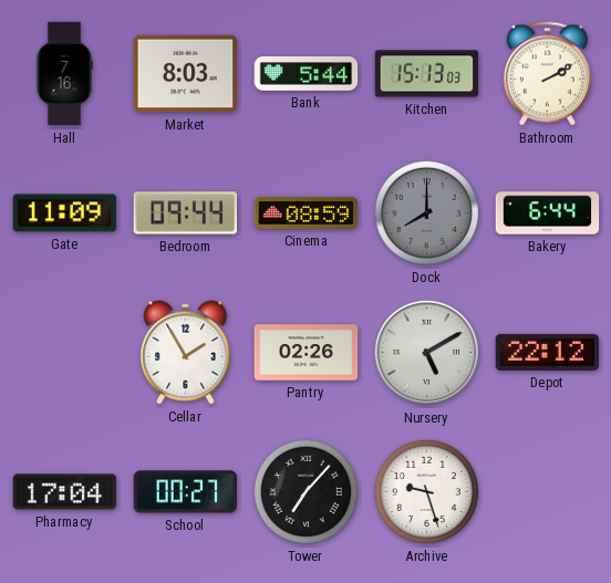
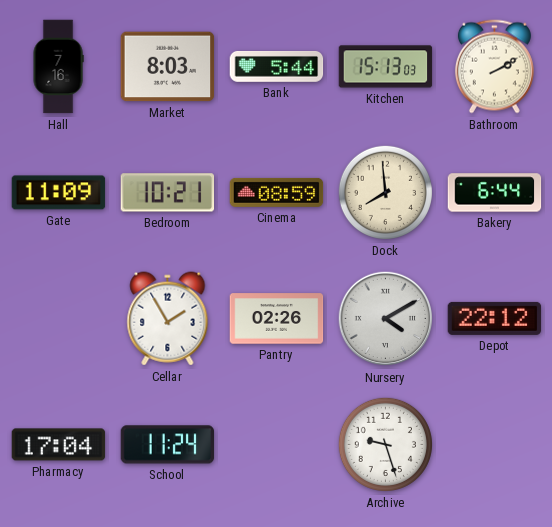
Bedroom: 09:44 -> 10:21
Dock: 8:00 -> 7:59
Dock dial: grey -> cream
Nursery: 5:10 -> 4:10
School: 00:27 -> 11:24
Tower: 7:07 -> none
